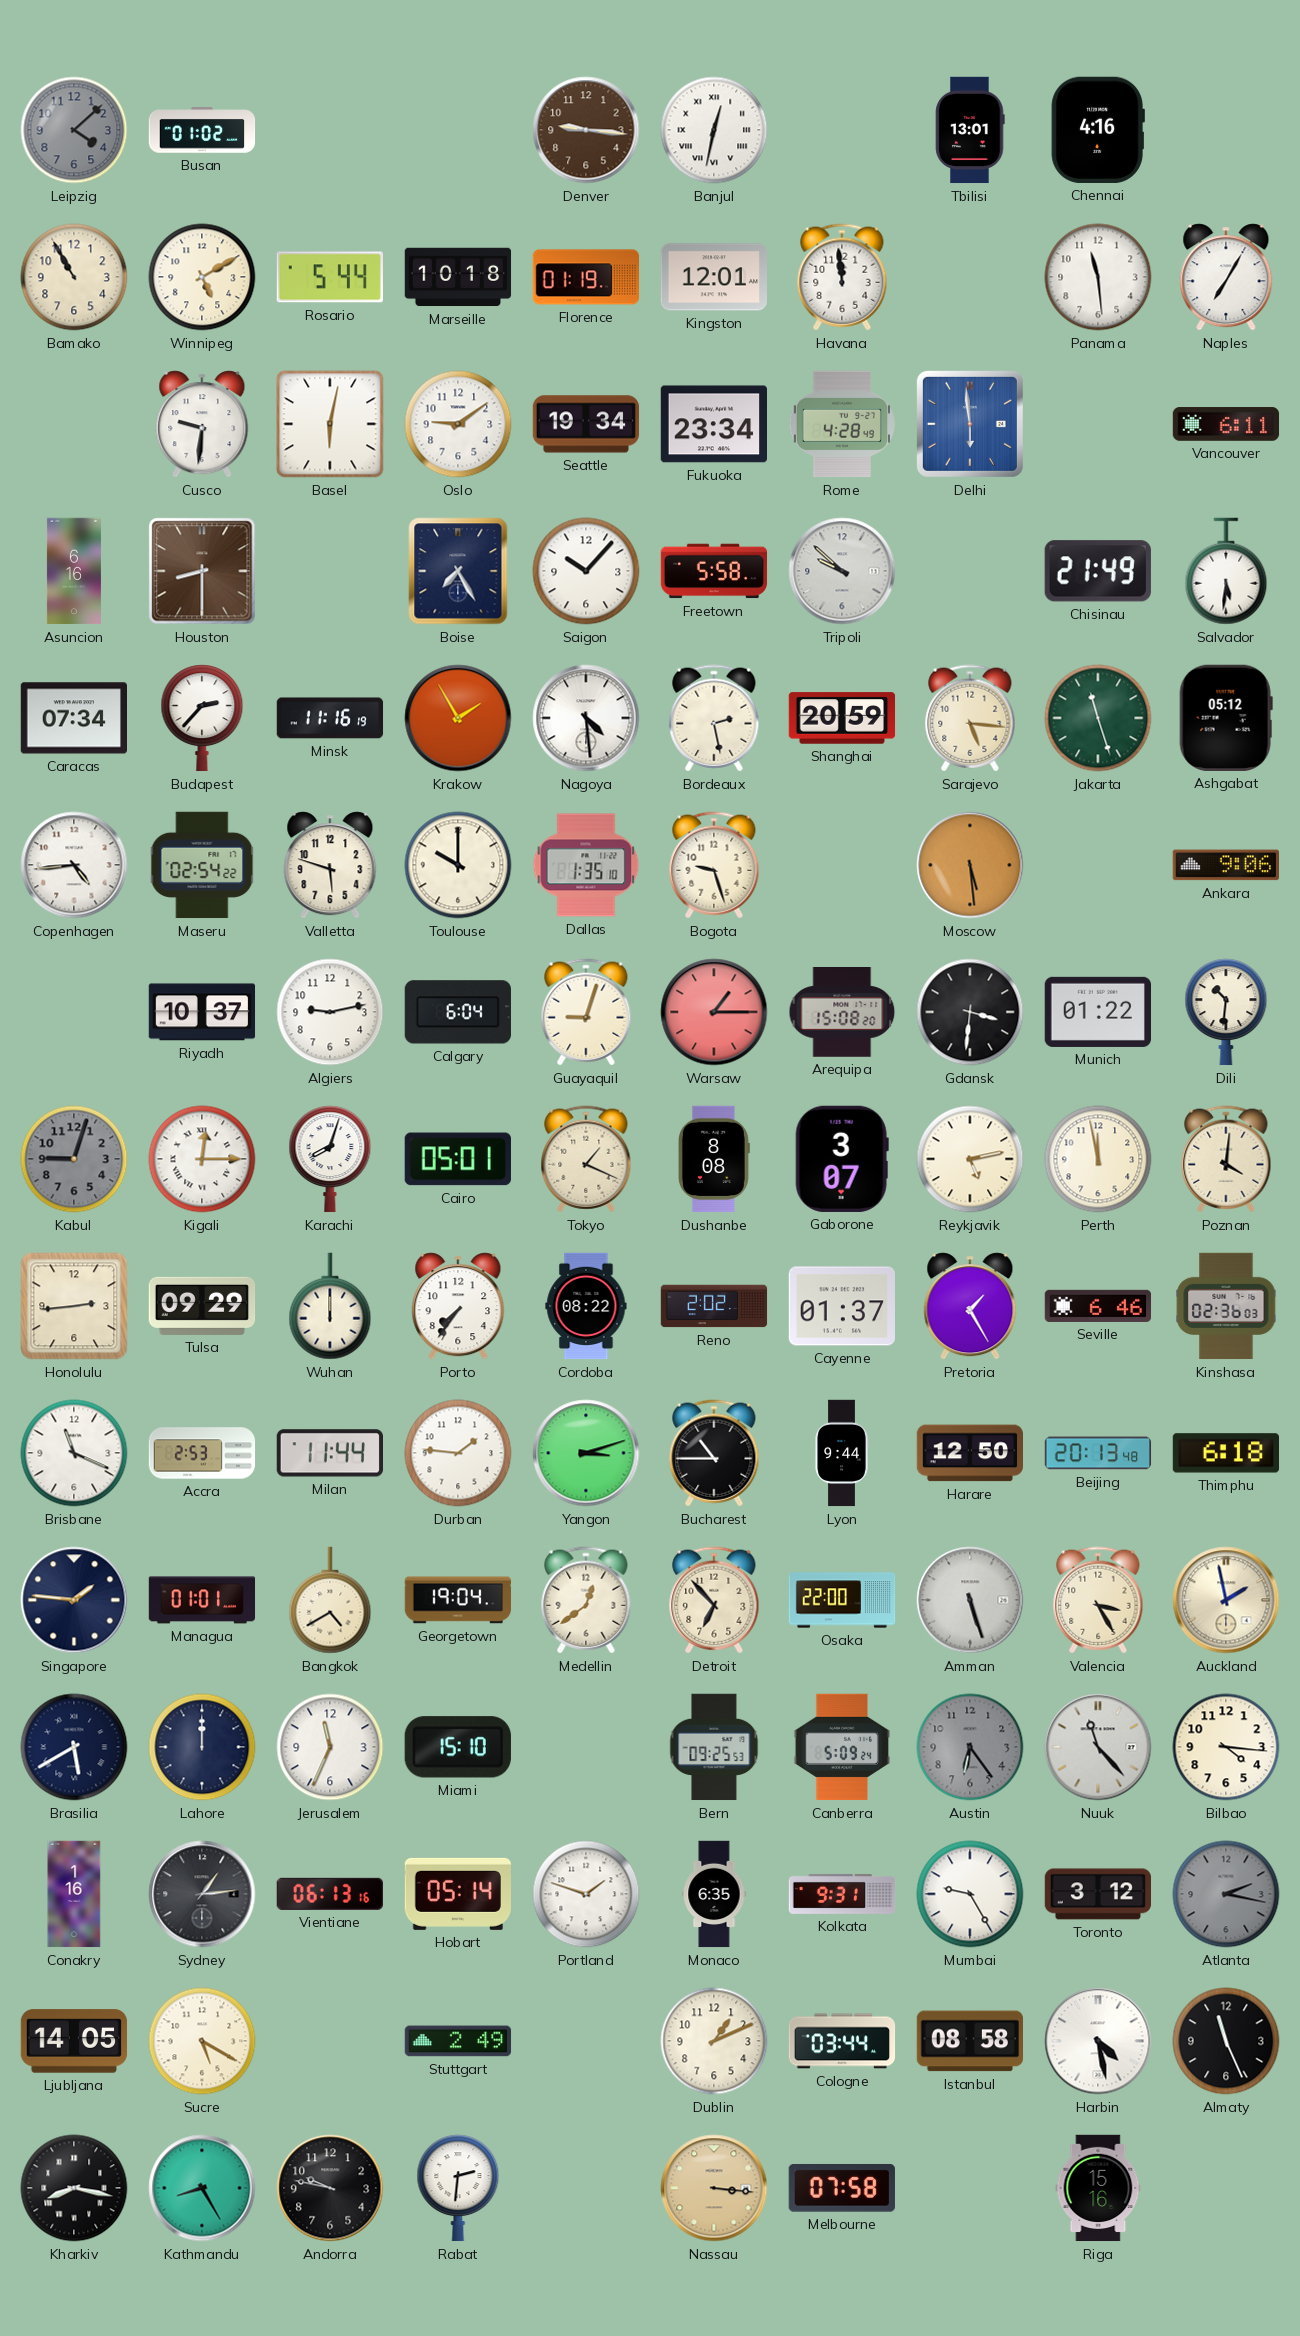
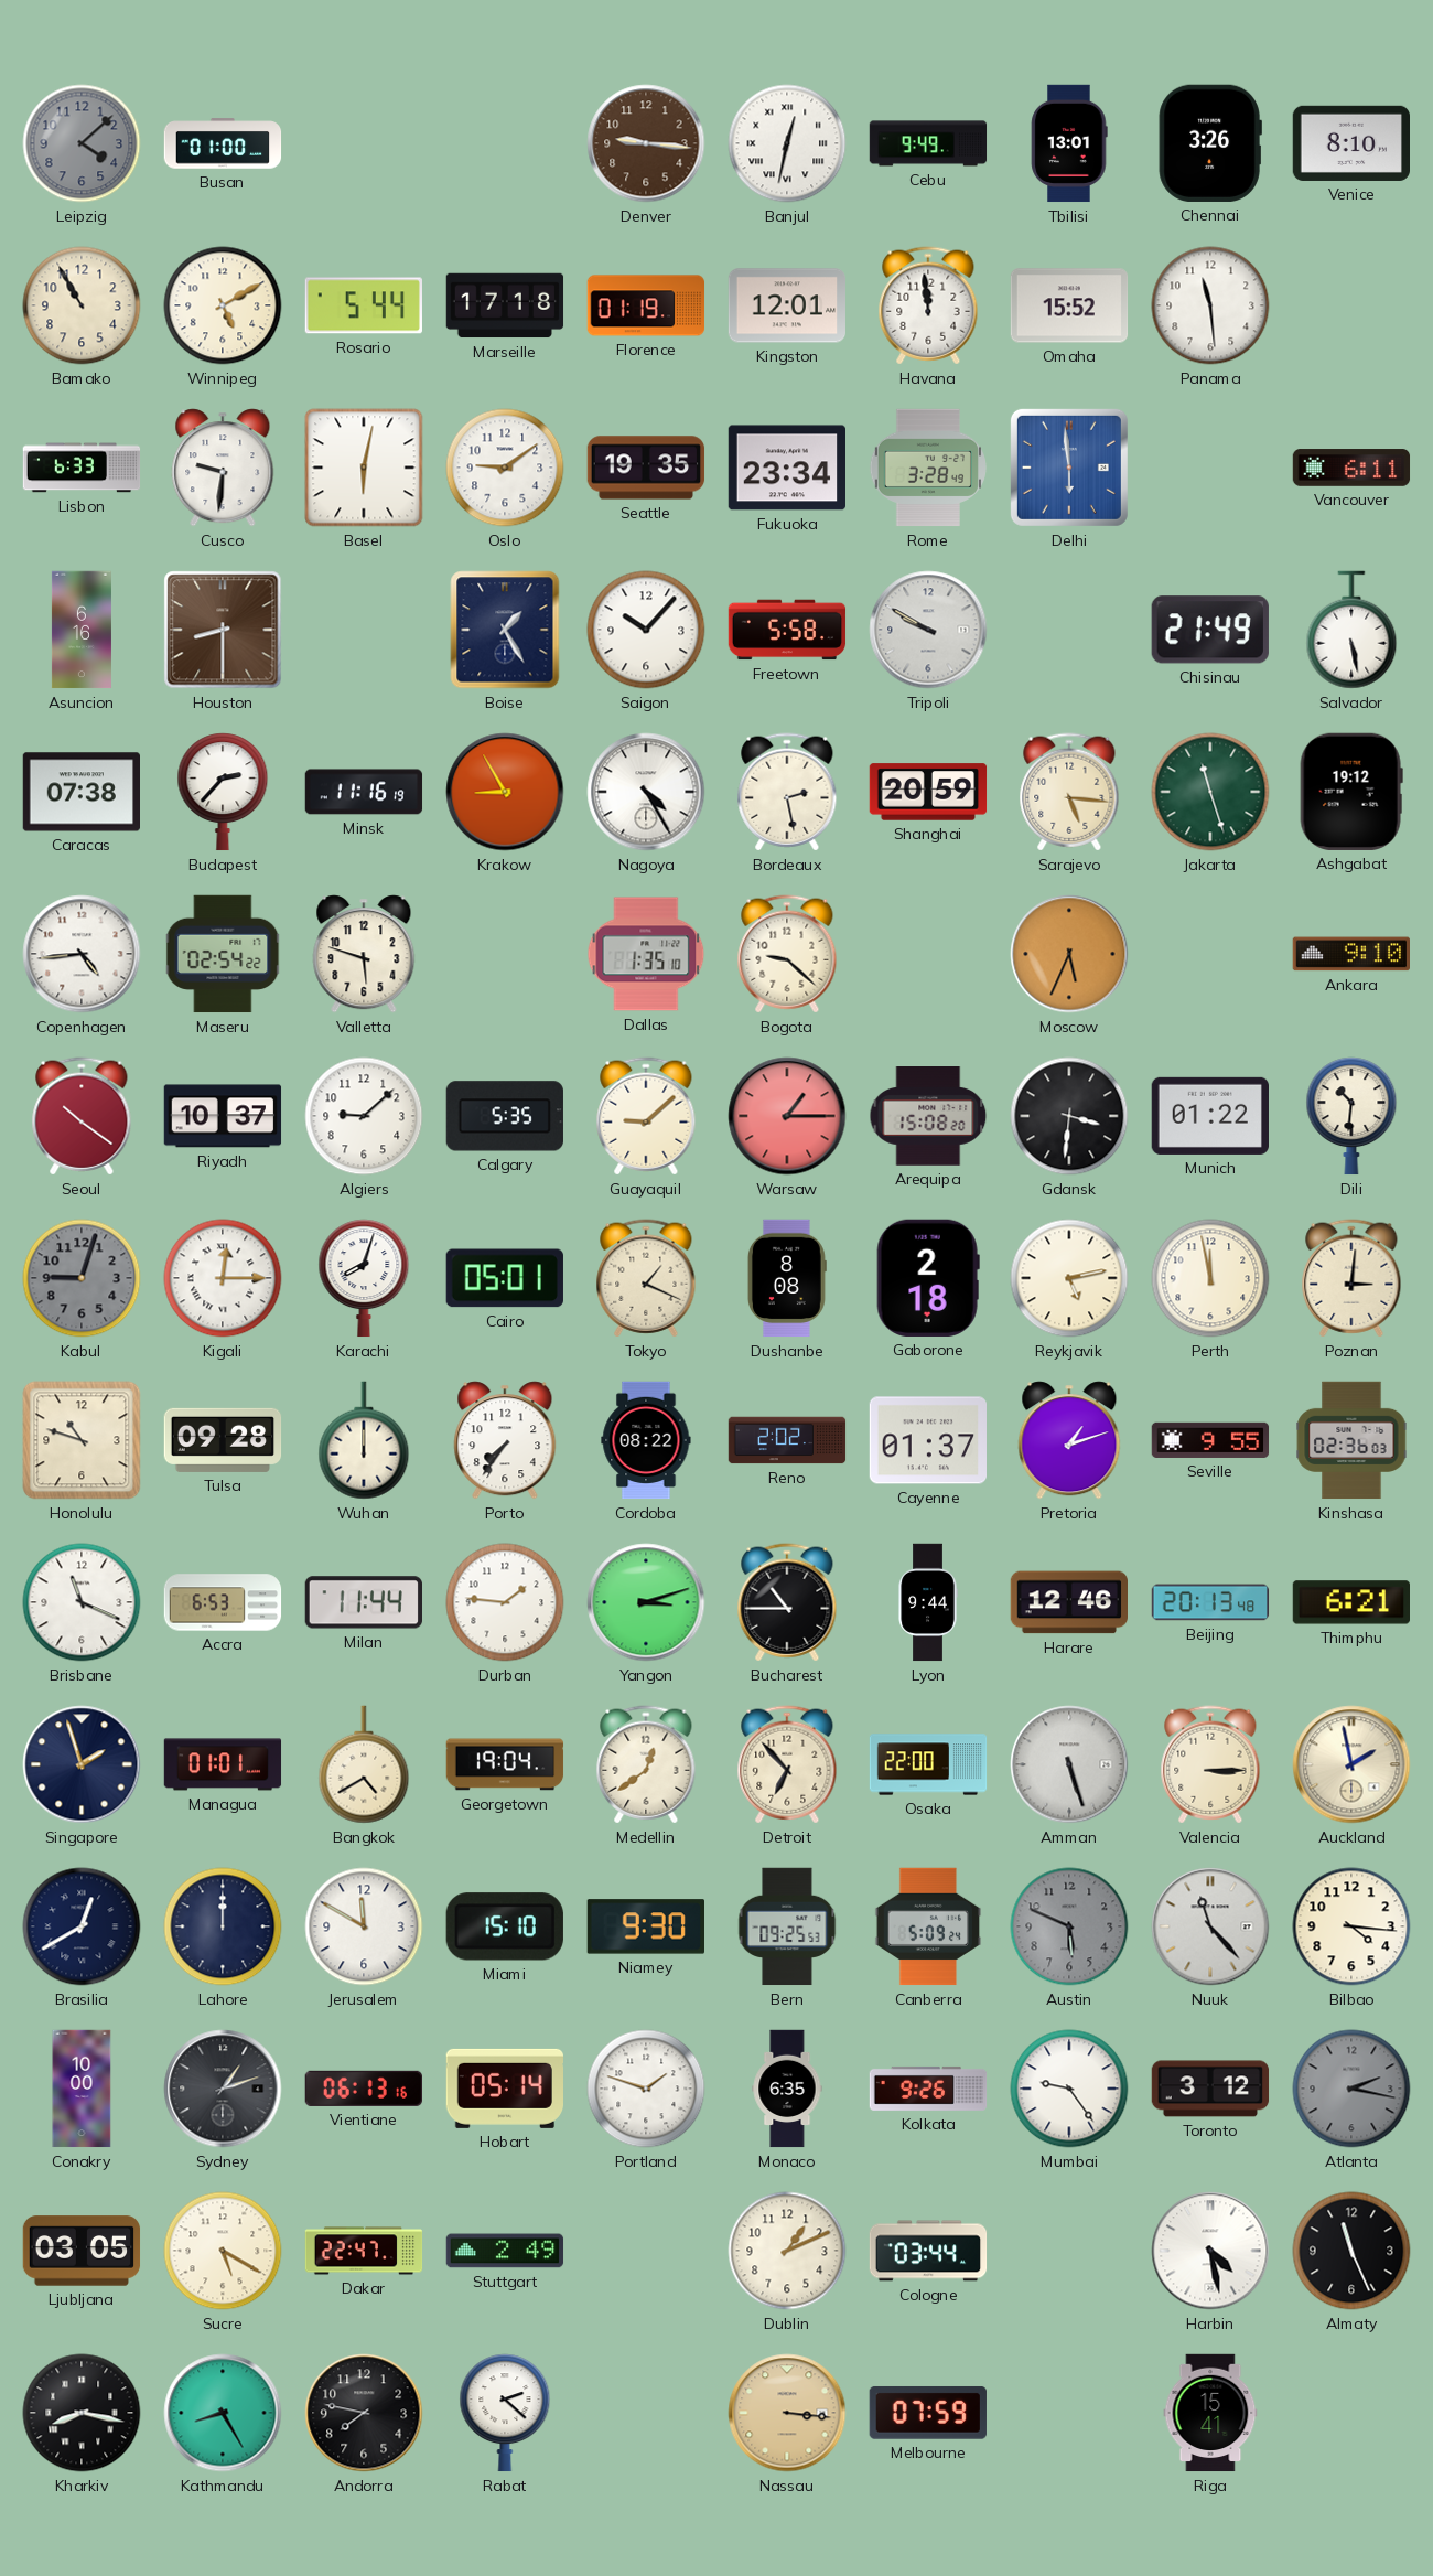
Busan: 01:02 -> 01:00
Cebu: none -> 9:49
Chennai: 4:16 -> 3:26
Venice: none -> 8:10
Marseille: 10:18 -> 17:18
Omaha: none -> 15:52
Naples: 7:05 -> none
Lisbon: none -> 6:33
Seattle: 19:34 -> 19:35
Rome: 4:28 -> 3:28
Boise: 7:25 -> 1:25
Tripoli: 9:52 -> 9:50
Salvador: 5:31 -> 5:28
Caracas: 07:34 -> 07:38
Krakow: 1:55 -> 8:55
Nagoya: 4:29 -> 4:25
Ashgabat: 05:12 -> 19:12
Toulouse: 10:00 -> none
Bogota: 9:27 -> 9:22
Moscow: 5:29 -> 5:34
Ankara: 9:06 -> 9:10
Seoul: none -> 10:21
Algiers: 9:13 -> 9:08
Calgary: 6:04 -> 5:35
Guayaquil: 9:03 -> 9:08
Gaborone: 3:07 -> 2:18
Poznan: 4:01 -> 3:01
Honolulu: 2:44 -> 10:48
Tulsa: 09:29 -> 09:28
Pretoria: 1:25 -> 1:12
Seville: 6:46 -> 9:55
Accra: 2:53 -> 6:53
Harare: 12:50 -> 12:46
Thimphu: 6:18 -> 6:21
Singapore: 1:46 -> 1:57
Valencia: 3:25 -> 3:15
Brasilia: 5:40 -> 12:40
Jerusalem: 11:34 -> 11:50
Niamey: none -> 9:30
Austin: 6:24 -> 5:49
Conakry: 1:16 -> 10:00
Sydney: 1:14 -> 1:12
Kolkata: 9:31 -> 9:26
Mumbai: 9:25 -> 9:24
Ljubljana: 14:05 -> 03:05
Dakar: none -> 22:47
Istanbul: 08:58 -> none
Andorra: 9:47 -> 7:47
Rabat: 2:31 -> 2:22
Melbourne: 07:58 -> 07:59
Riga: 15:16 -> 15:41
